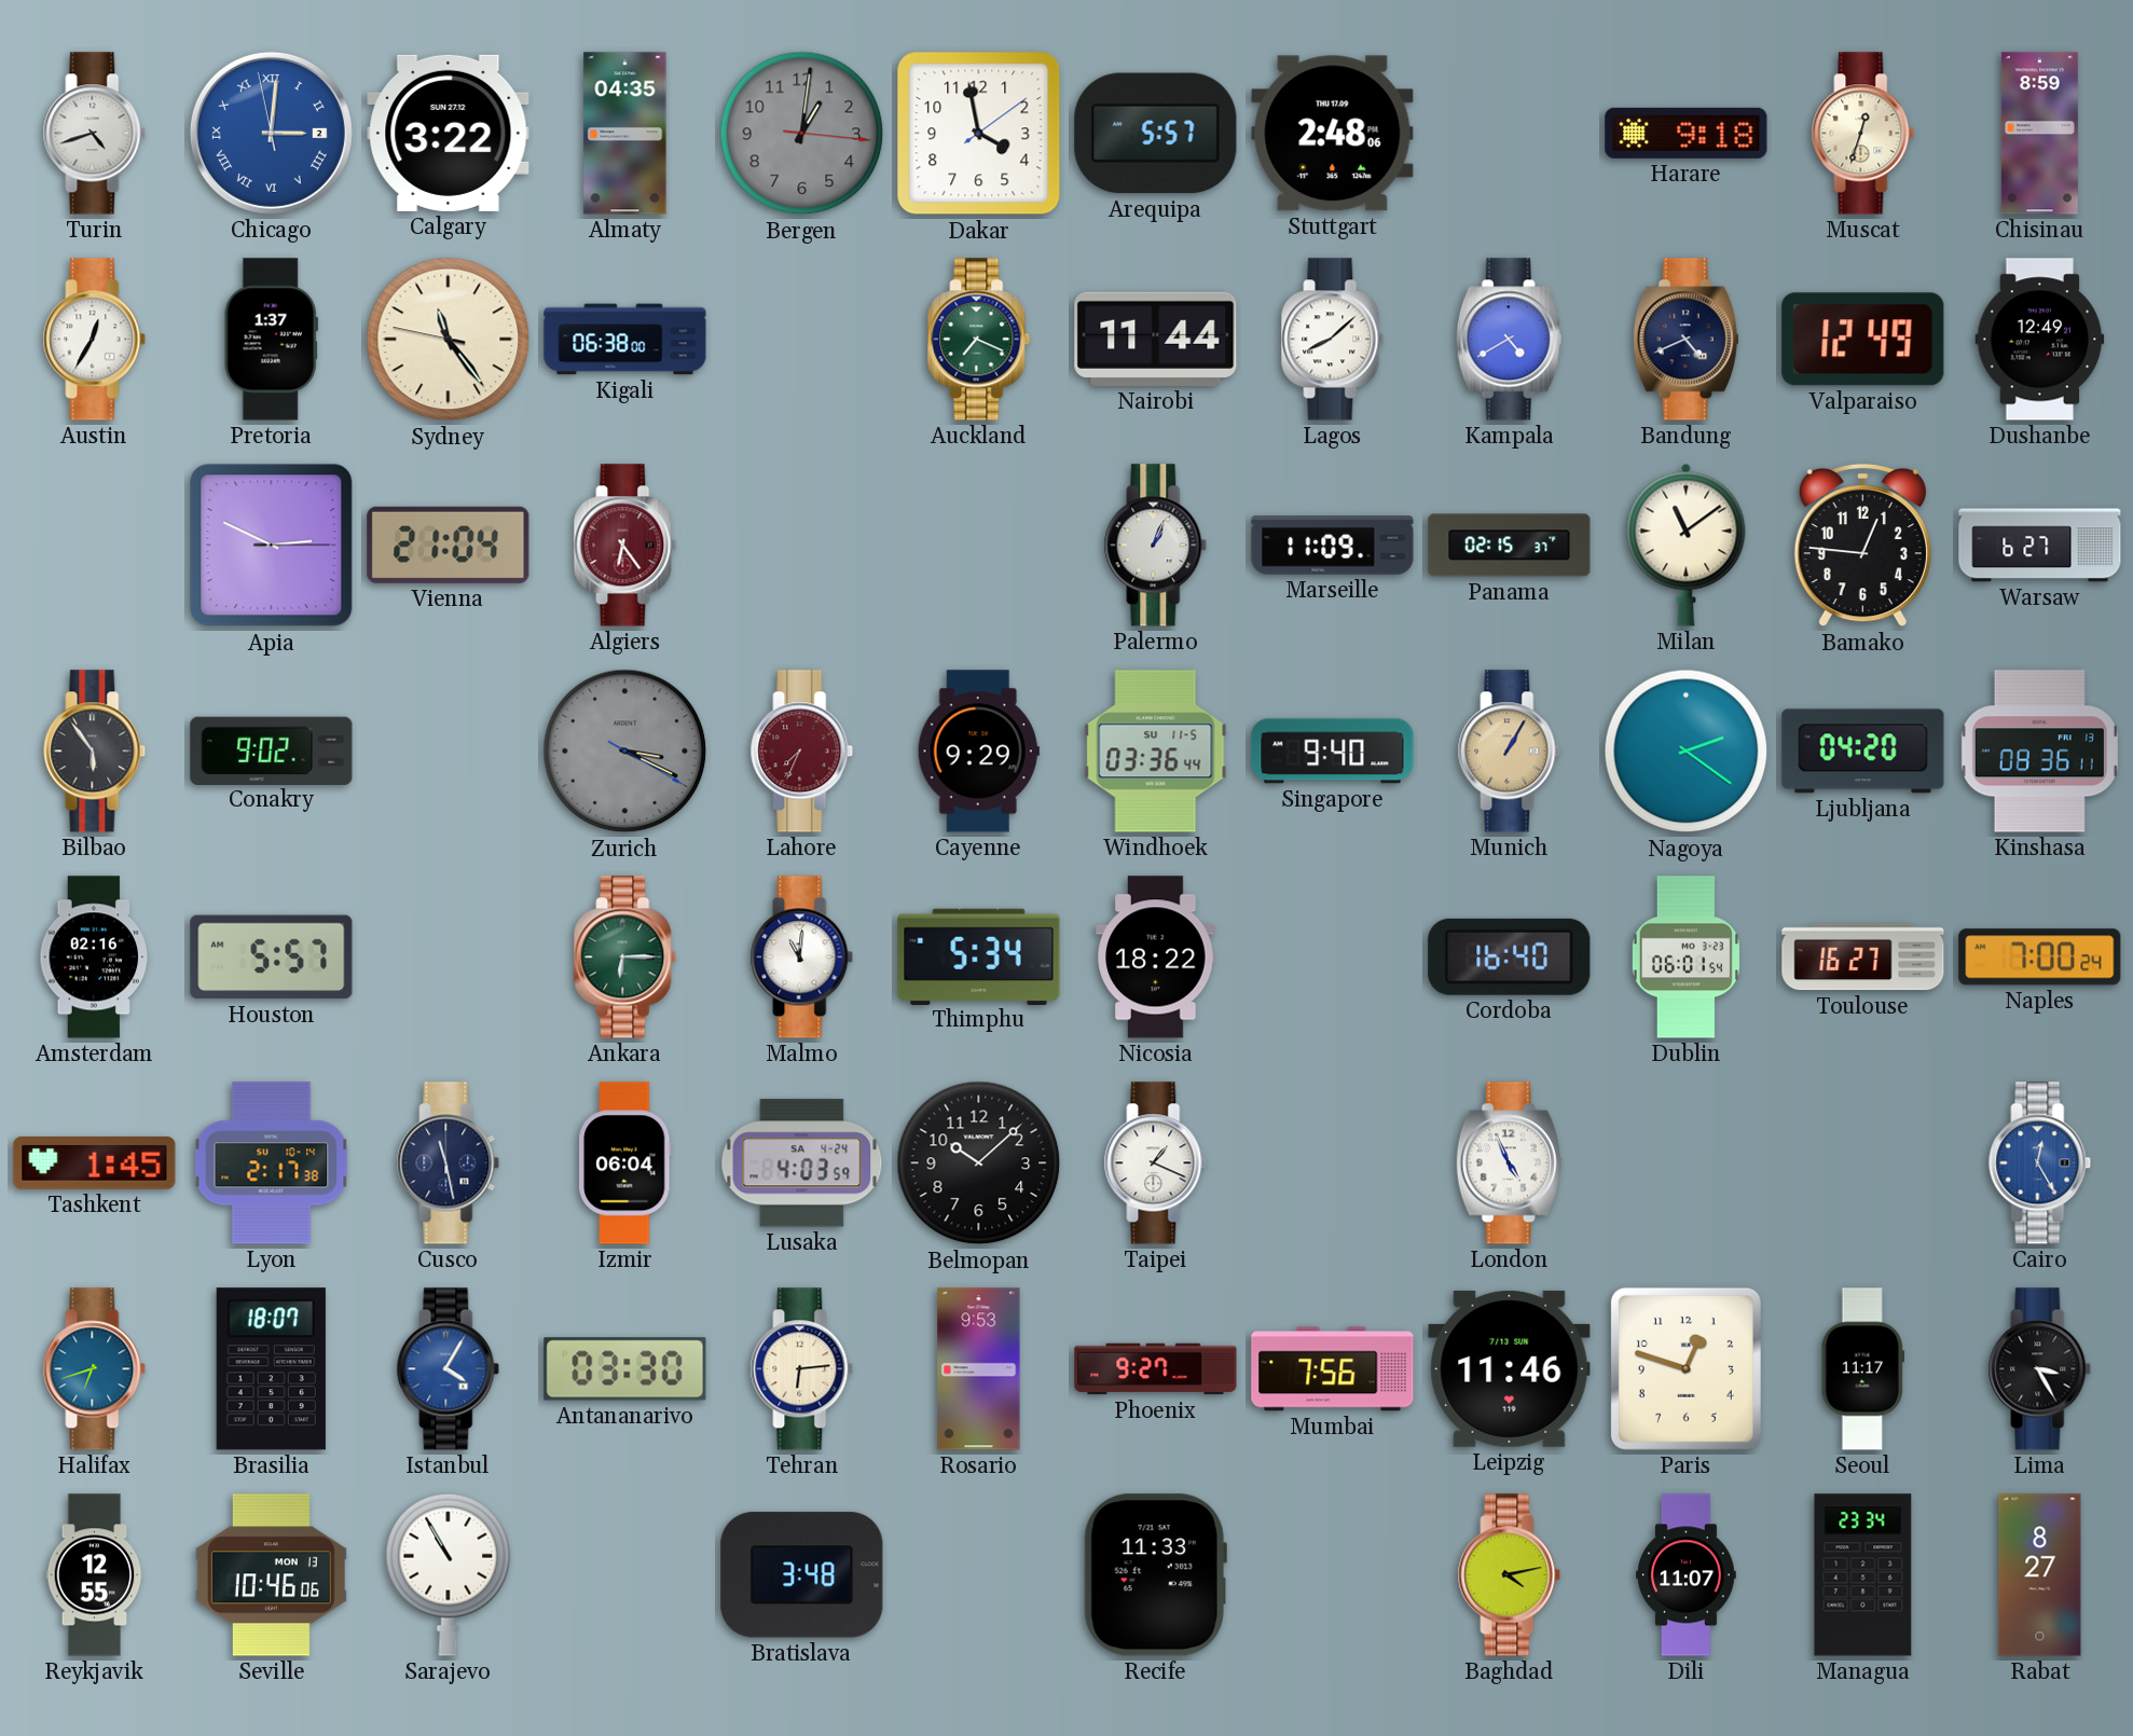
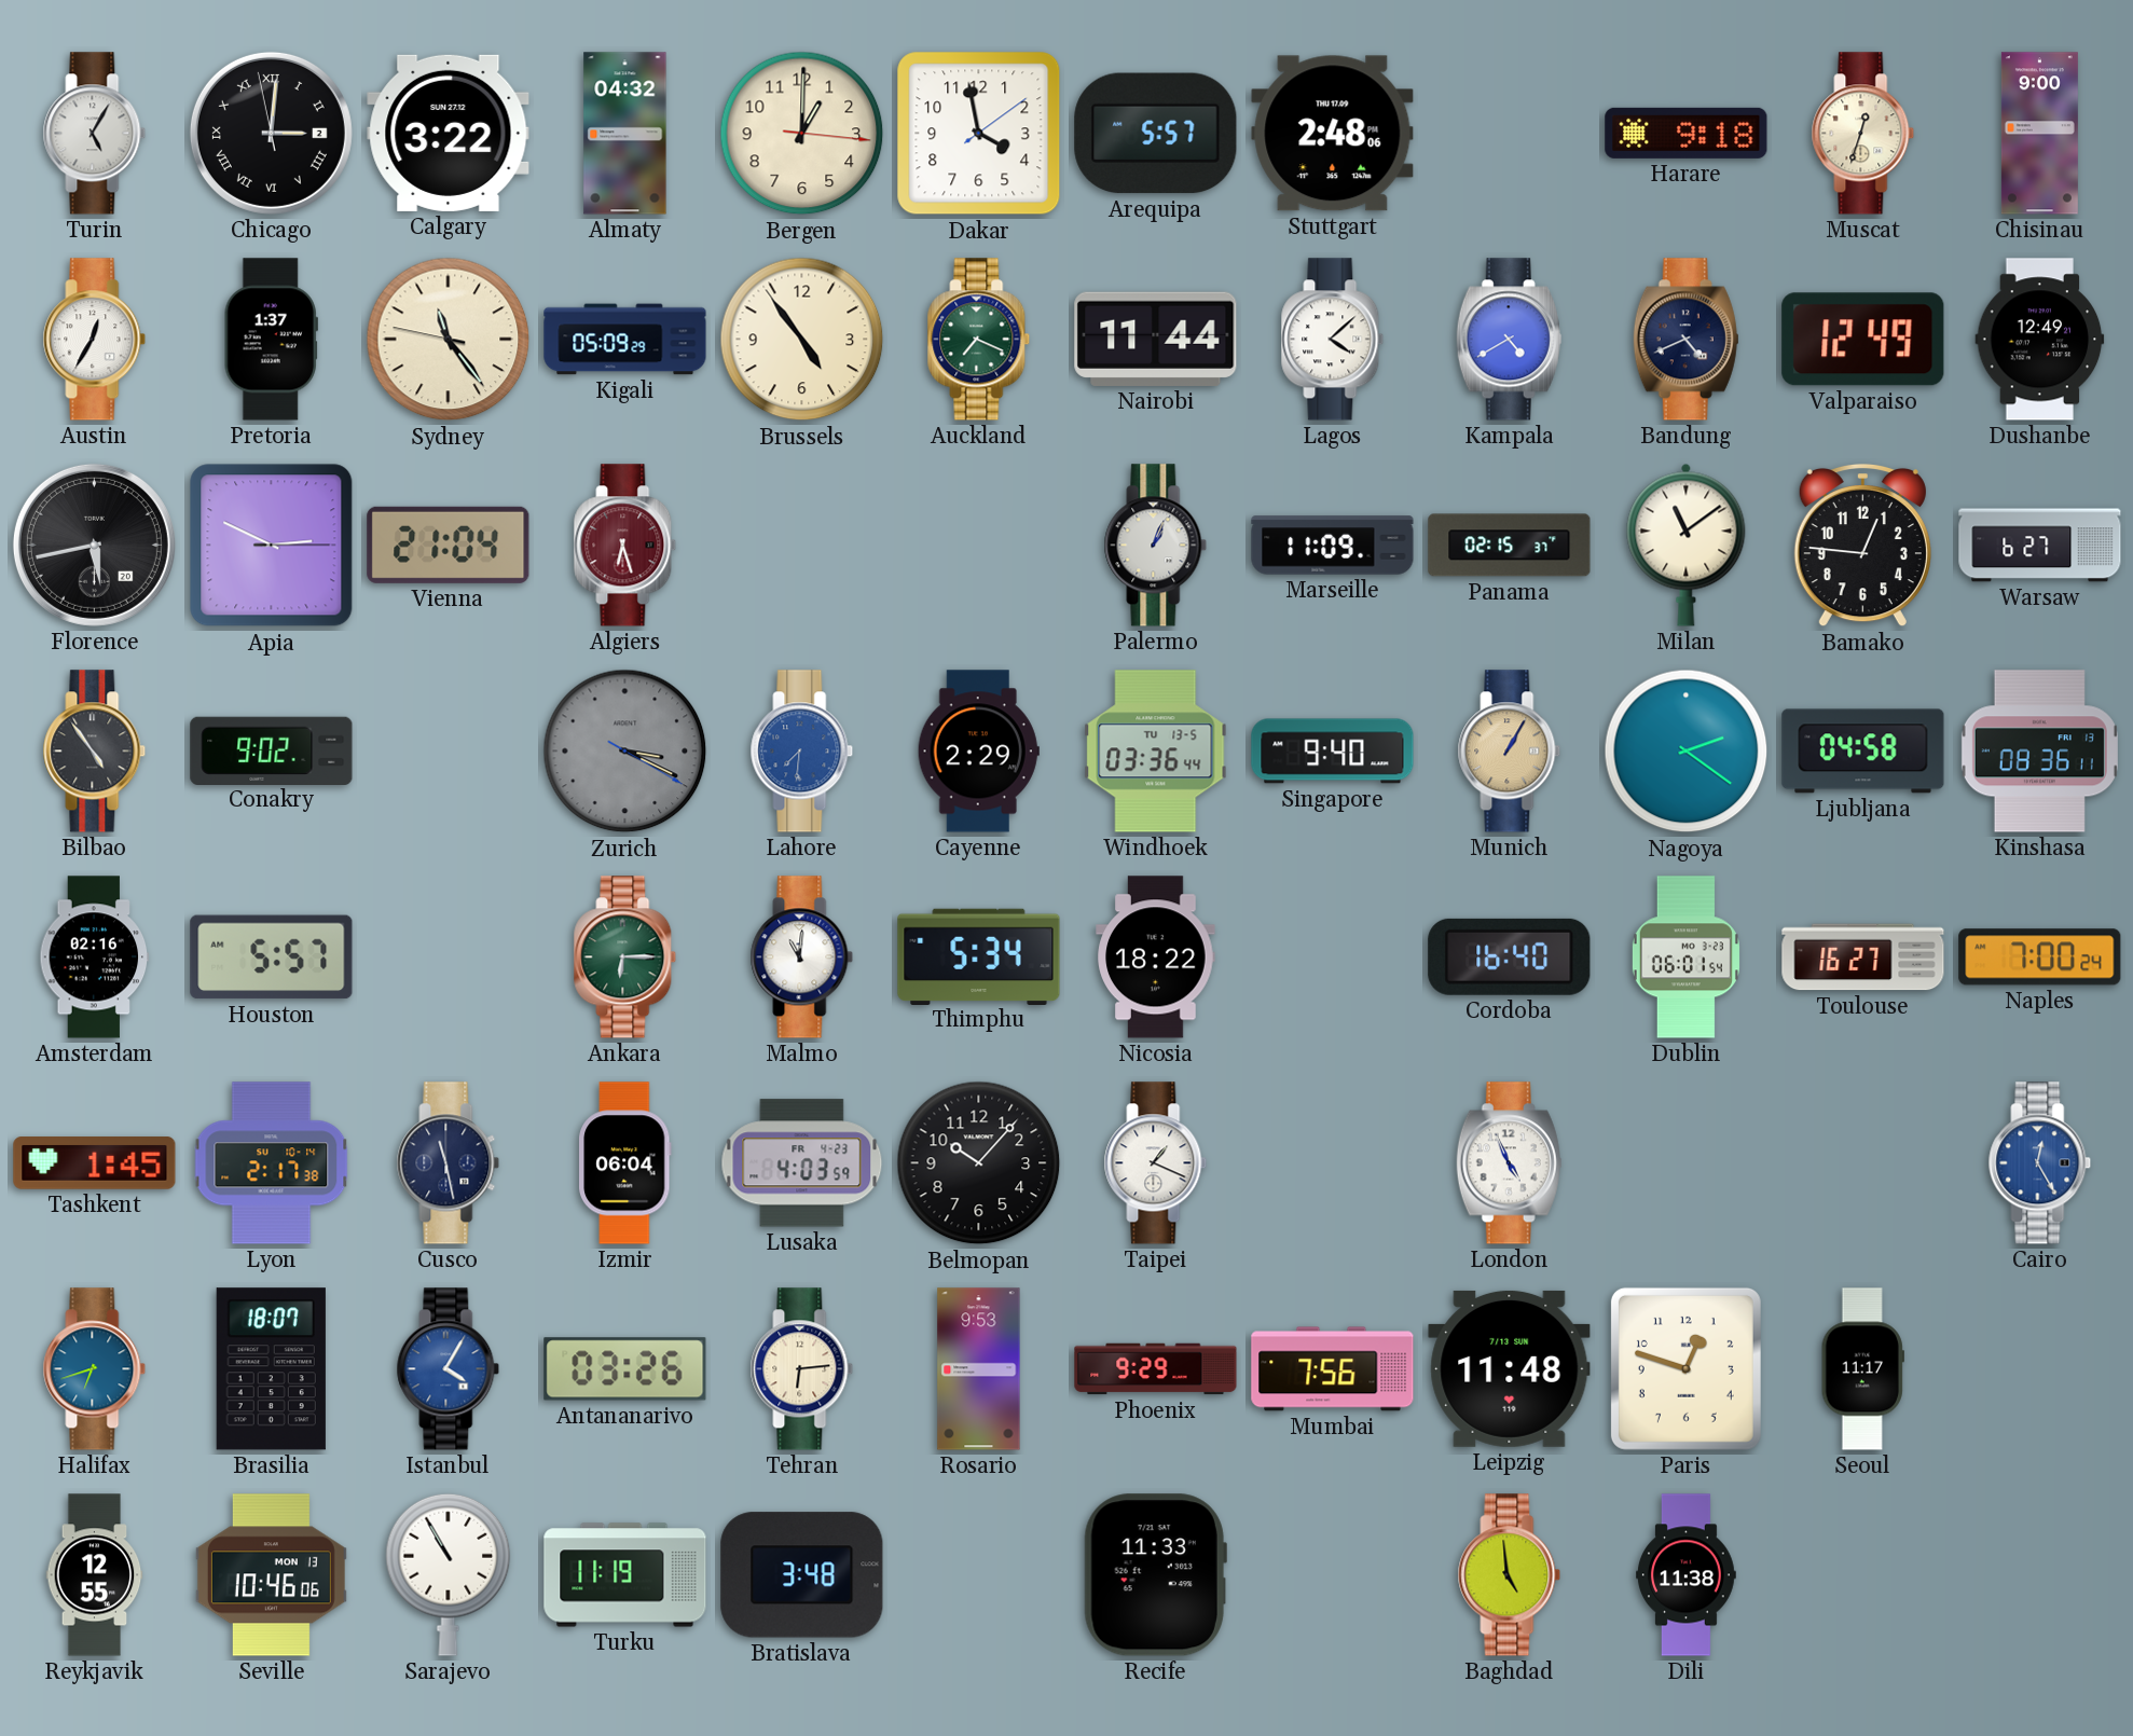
Turin: 4:42 -> 5:05
Chicago dial: blue -> black
Almaty: 04:35 -> 04:32
Bergen: 1:01 -> 1:00
Bergen dial: grey -> cream
Chisinau: 8:59 -> 9:00
Kigali: 06:38 -> 05:09
Brussels: none -> 4:53
Lagos: 8:08 -> 4:08
Florence: none -> 5:43
Algiers: 6:24 -> 6:27
Bilbao: 5:54 -> 4:54
Lahore: 7:34 -> 7:31
Lahore dial: burgundy -> blue
Cayenne: 9:29 -> 2:29
Windhoek date: SU 11-5 -> TU 13-5
Ljubljana: 04:20 -> 04:58
Lusaka date: SA 4-24 -> FR 4-23
Belmopan: 10:08 -> 10:07
Antananarivo: 03:30 -> 03:26
Phoenix: 9:27 -> 9:29
Leipzig: 11:46 -> 11:48
Lima: 3:25 -> none
Turku: none -> 11:19
Baghdad: 4:13 -> 4:59
Dili: 11:07 -> 11:38
Managua: 23:34 -> none
Rabat: 8:27 -> none
